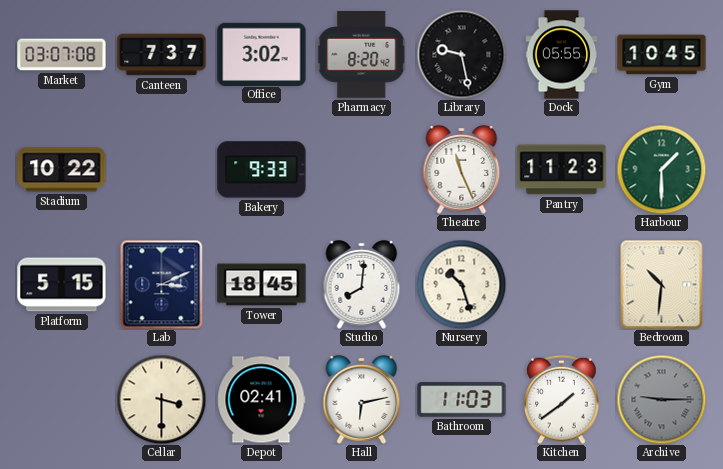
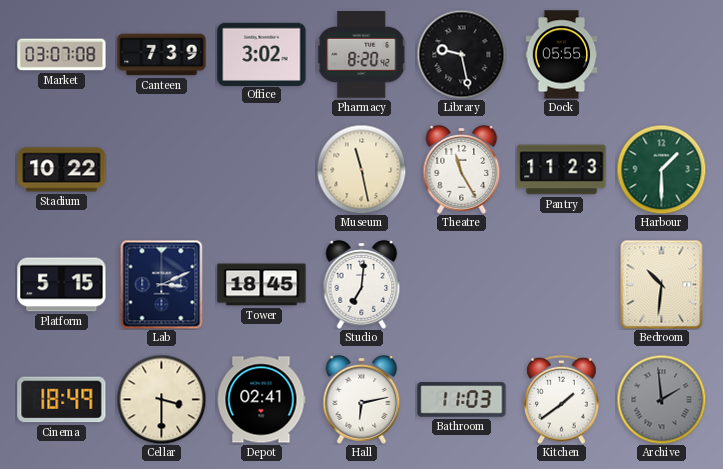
Canteen: 7:37 -> 7:39
Gym: 10:45 -> none
Bakery: 9:33 -> none
Museum: none -> 11:28
Theatre: 11:26 -> 11:25
Studio: 8:01 -> 7:01
Nursery: 10:27 -> none
Cinema: none -> 18:49
Archive: 9:15 -> 1:59
